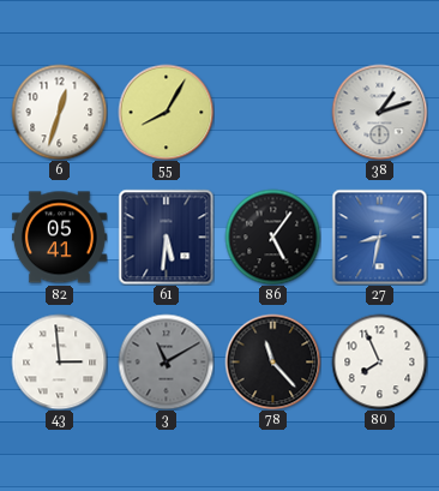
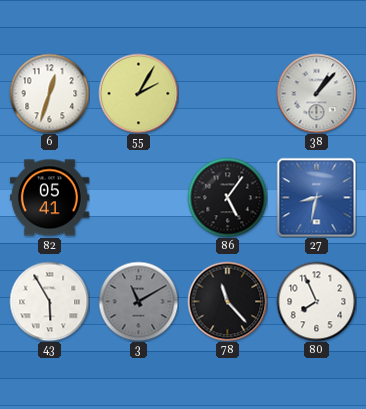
55: 8:05 -> 2:05
38: 1:12 -> 1:07
61: 5:31 -> none
43: 2:59 -> 5:55
